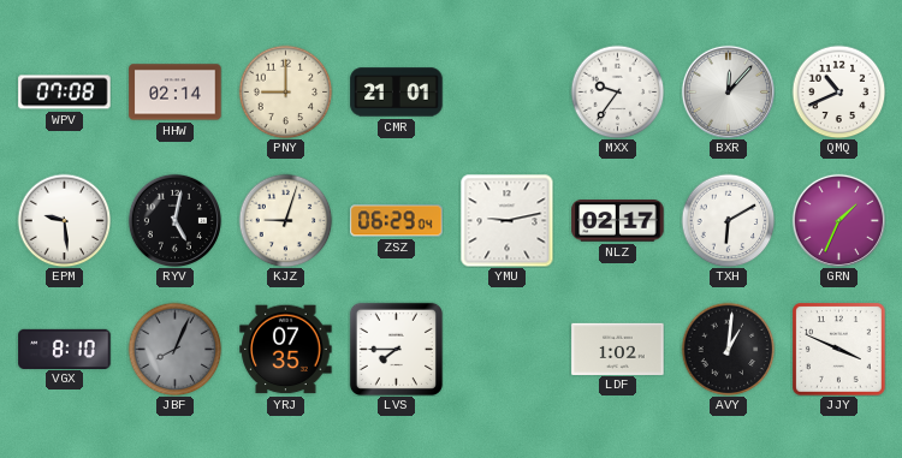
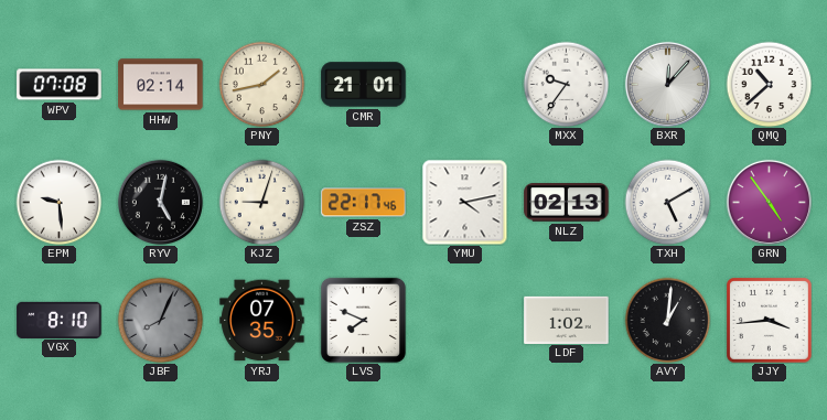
PNY: 9:00 -> 1:43
QMQ: 10:41 -> 10:38
ZSZ: 06:29 -> 22:17
YMU: 9:13 -> 4:13
NLZ: 02:17 -> 02:13
TXH: 6:10 -> 5:10
GRN: 1:34 -> 4:54
LVS: 7:45 -> 7:49
JJY: 3:49 -> 3:44
